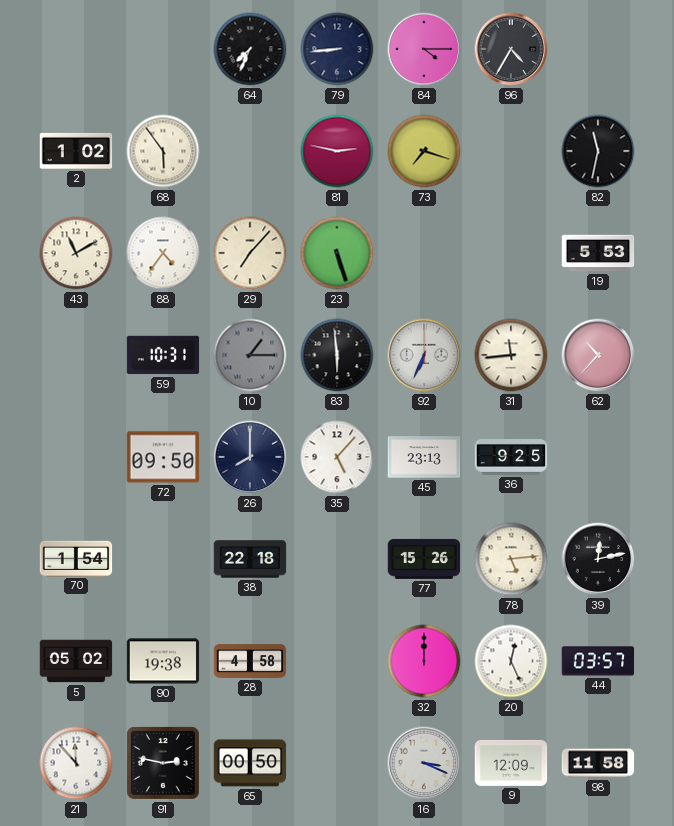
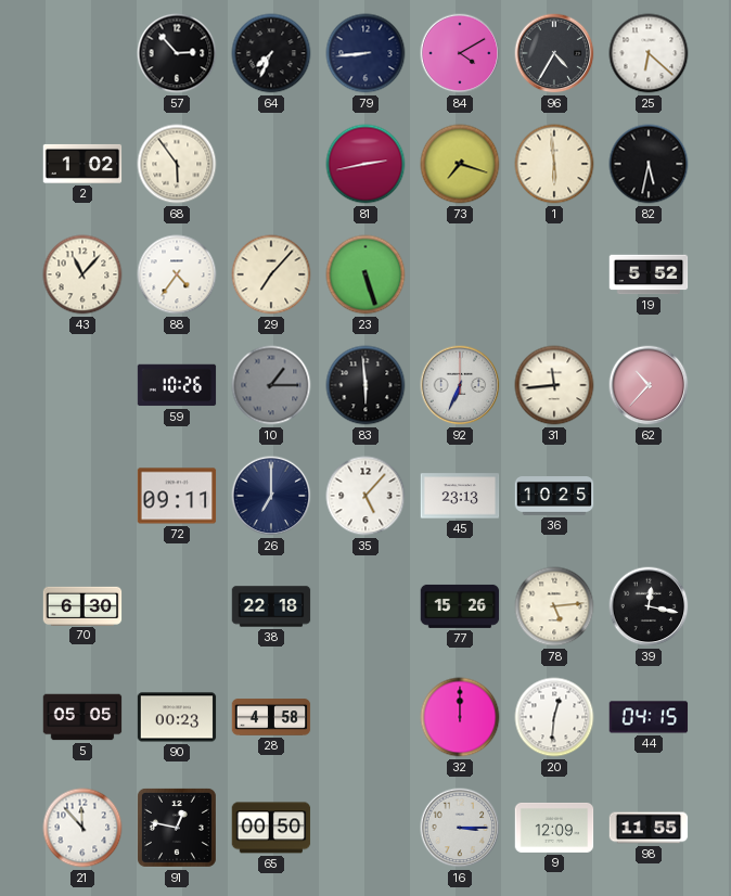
57: none -> 2:53
84: 4:15 -> 4:10
25: none -> 6:22
81: 2:47 -> 2:43
1: none -> 5:59
82: 11:32 -> 5:32
43: 11:10 -> 11:07
19: 5:53 -> 5:52
59: 10:31 -> 10:26
72: 09:50 -> 09:11
26: 8:00 -> 7:00
36: 9:25 -> 10:25
70: 1:54 -> 6:30
39: 12:13 -> 12:17
5: 05:02 -> 05:05
90: 19:38 -> 00:23
20: 12:26 -> 12:31
44: 03:57 -> 04:15
91: 2:47 -> 12:47
16: 3:19 -> 3:15
98: 11:58 -> 11:55
